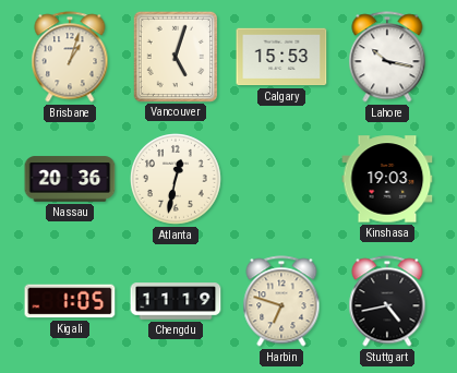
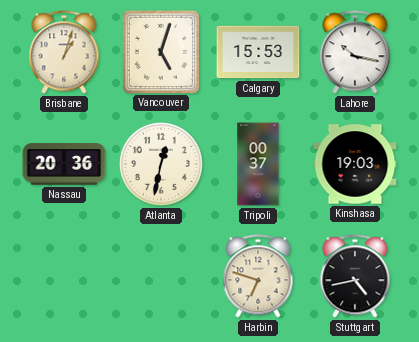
Tripoli: none -> 00:37
Kigali: 1:05 -> none
Chengdu: 11:19 -> none
